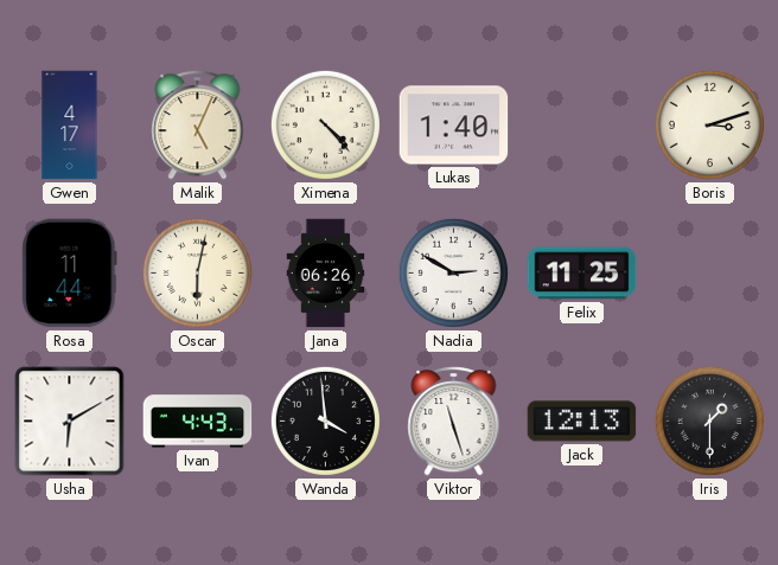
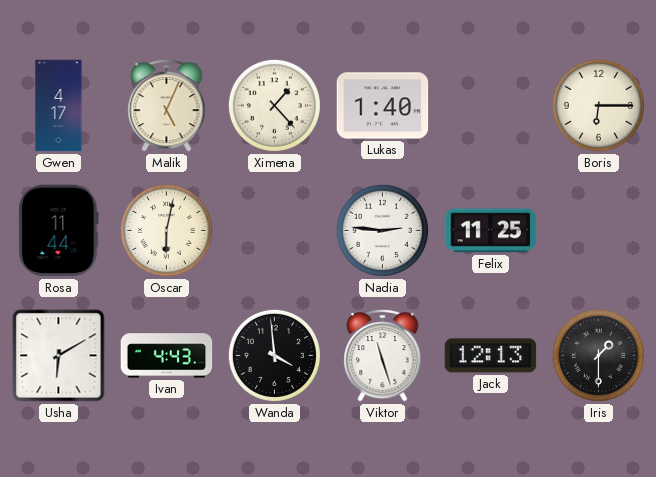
Ximena: 4:23 -> 1:23
Boris: 3:12 -> 6:15
Jana: 06:26 -> none
Nadia: 2:50 -> 2:46
